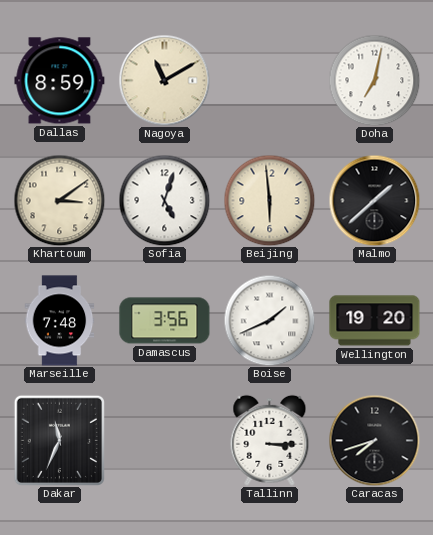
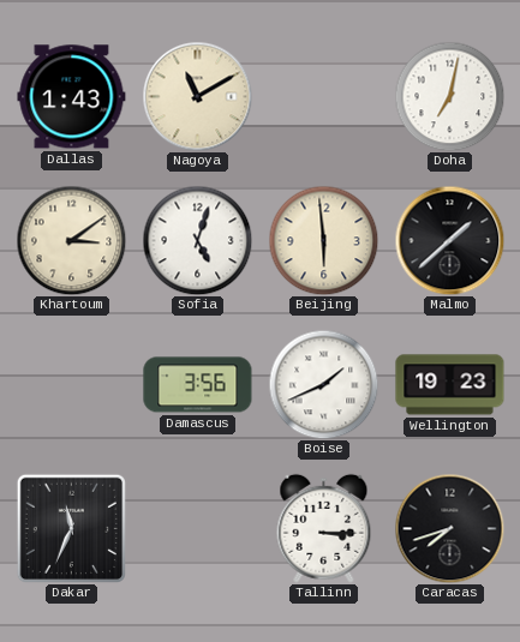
Dallas: 8:59 -> 1:43
Marseille: 7:48 -> none
Wellington: 19:20 -> 19:23
